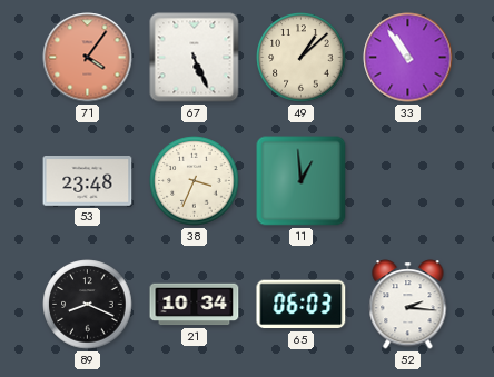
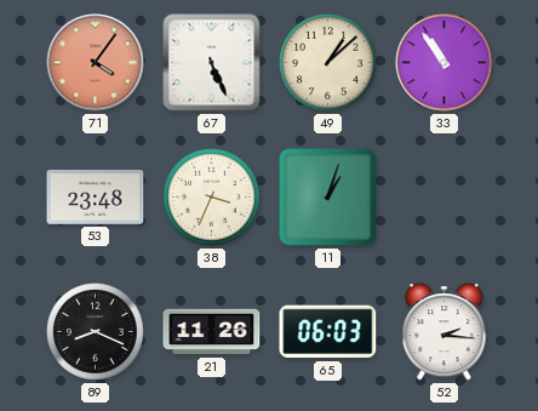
11: 12:59 -> 1:03
21: 10:34 -> 11:26
